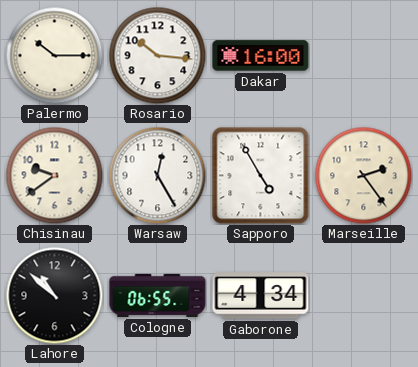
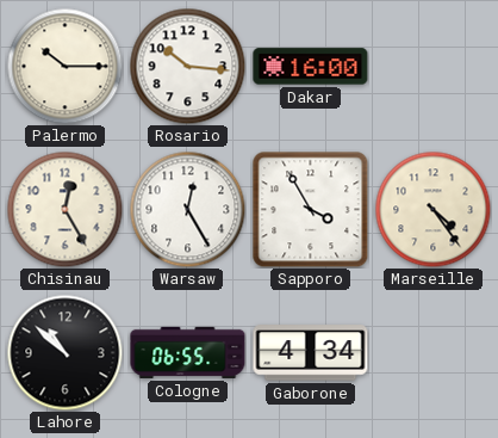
Chisinau: 9:39 -> 12:25
Sapporo: 4:55 -> 3:55
Marseille: 2:24 -> 4:24
